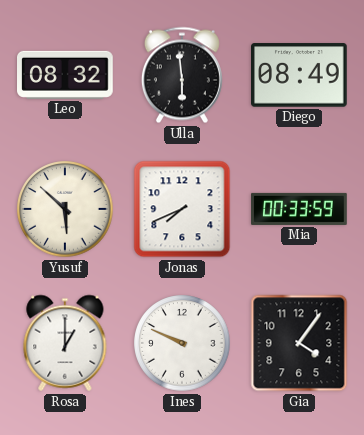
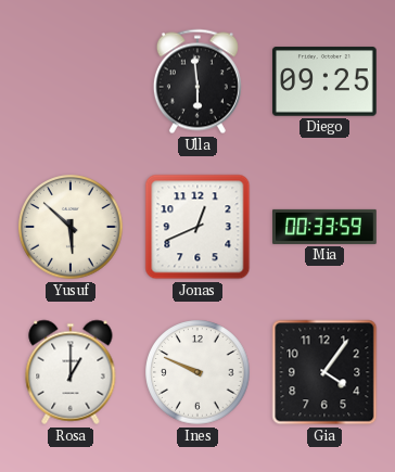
Leo: 08:32 -> none
Diego: 08:49 -> 09:25
Jonas: 7:41 -> 12:41
